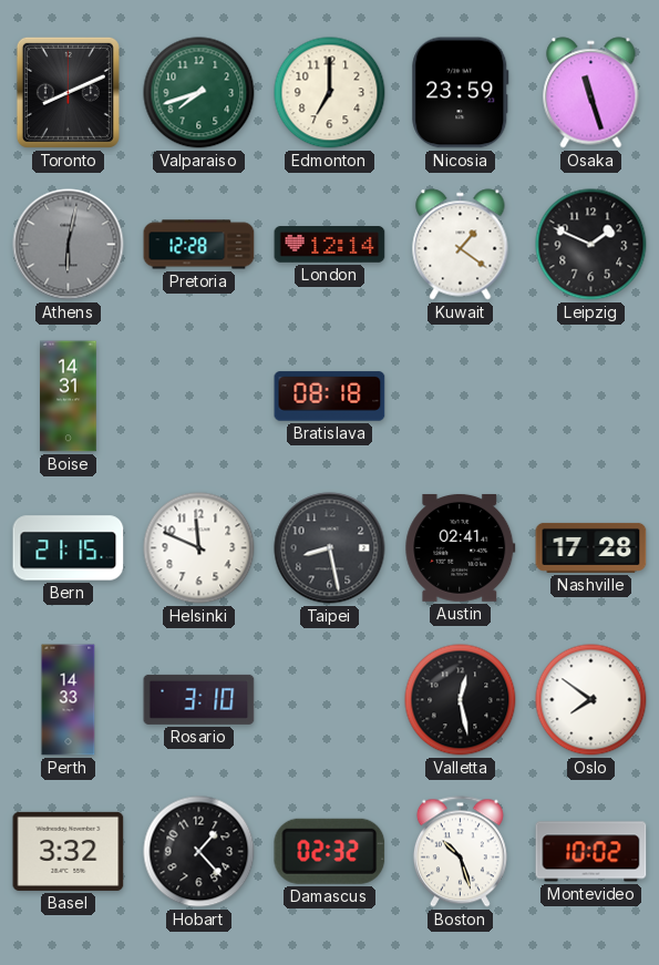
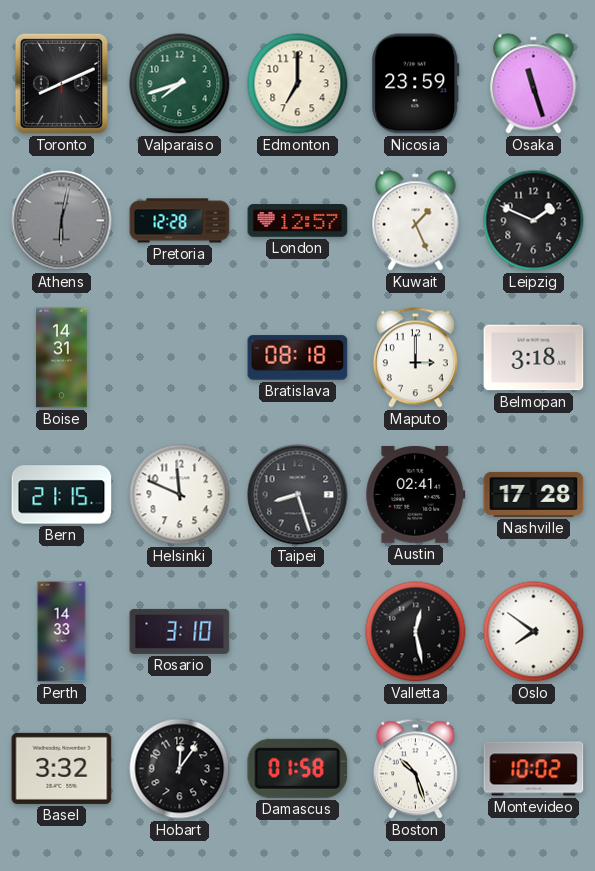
London: 12:14 -> 12:57
Kuwait: 1:21 -> 1:26
Maputo: none -> 3:00
Belmopan: none -> 3:18
Taipei: 8:28 -> 8:27
Hobart: 1:23 -> 12:06
Damascus: 02:32 -> 01:58
